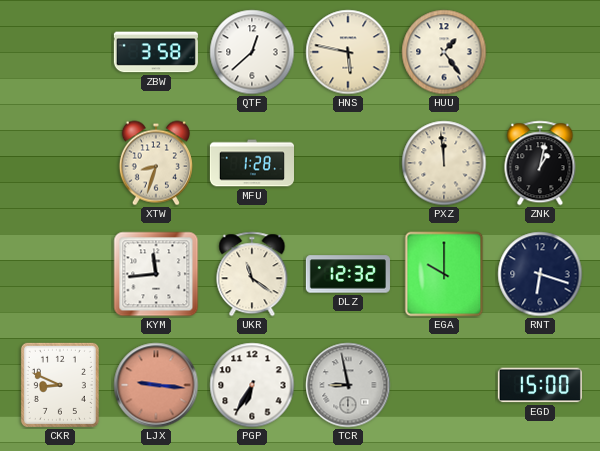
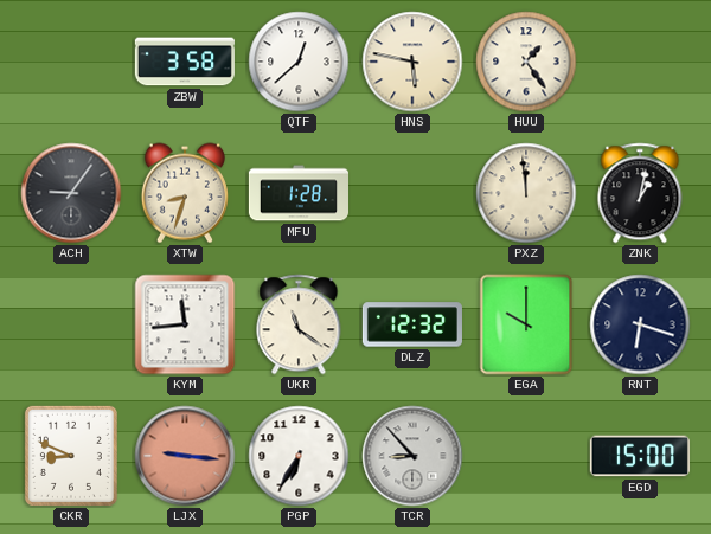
ACH: none -> 9:06
TCR: 8:58 -> 8:53
